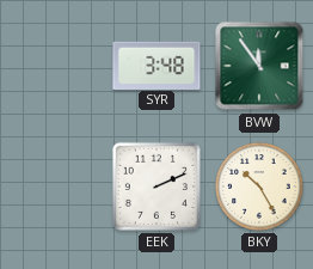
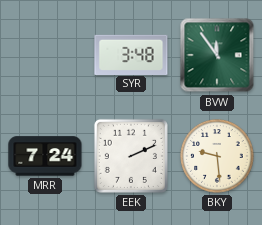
MRR: none -> 7:24
BKY: 10:25 -> 9:29
